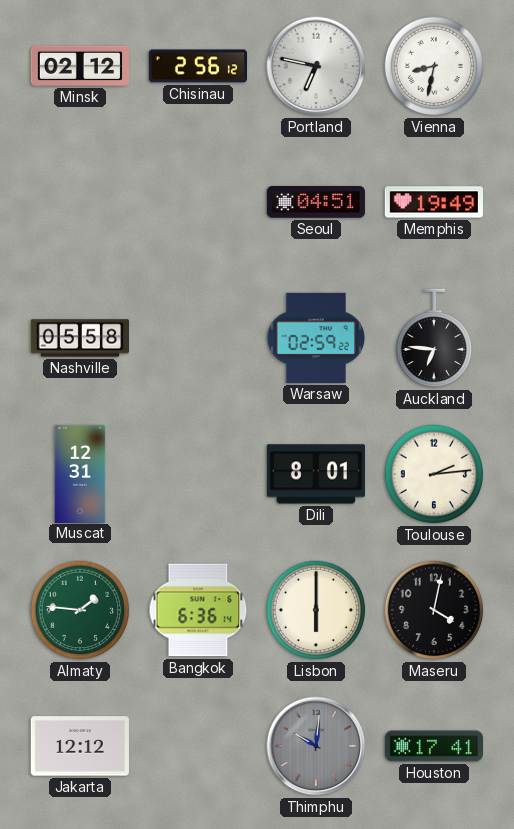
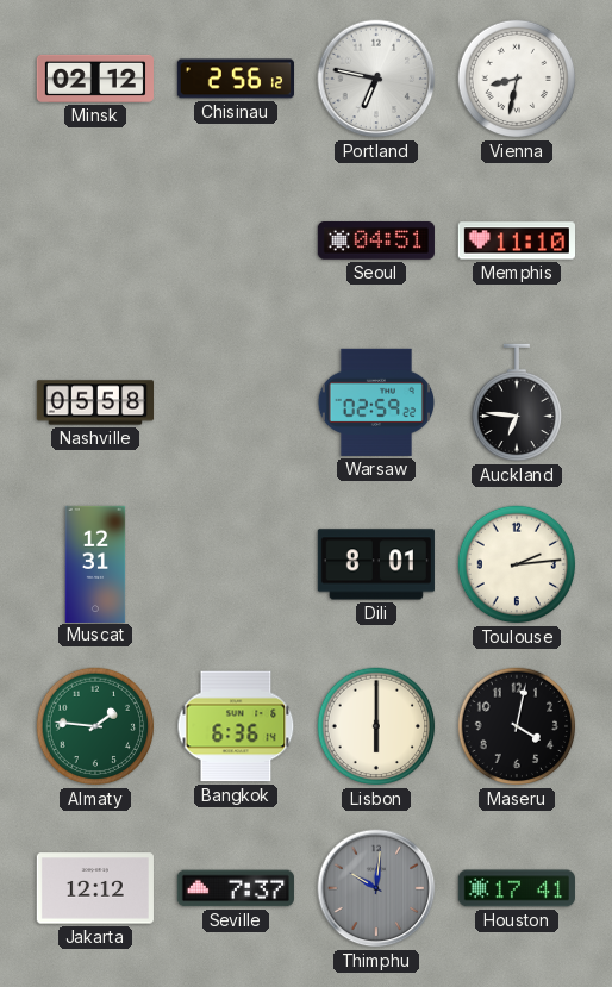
Memphis: 19:49 -> 11:10
Seville: none -> 7:37
